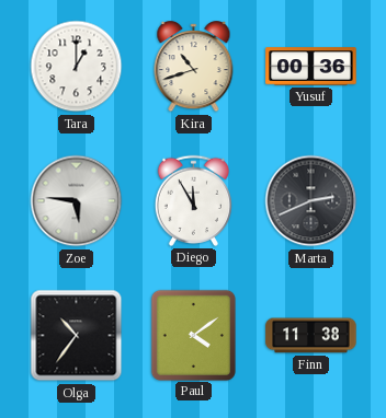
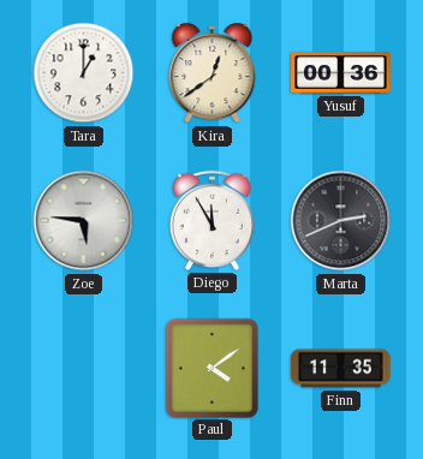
Kira: 10:42 -> 12:39
Olga: 10:36 -> none
Finn: 11:38 -> 11:35
